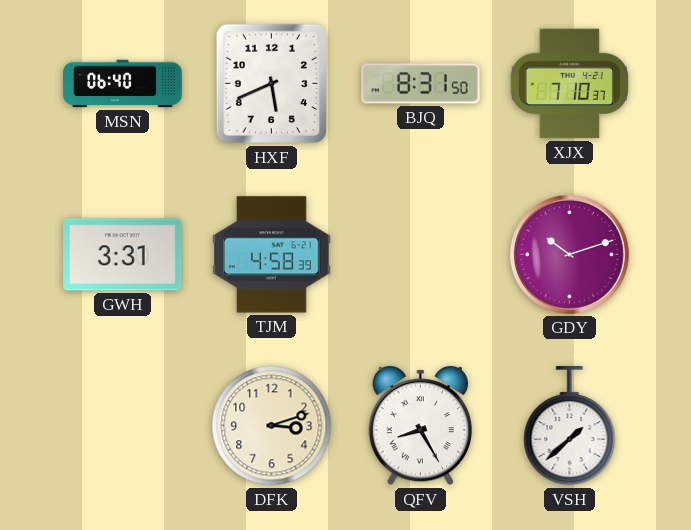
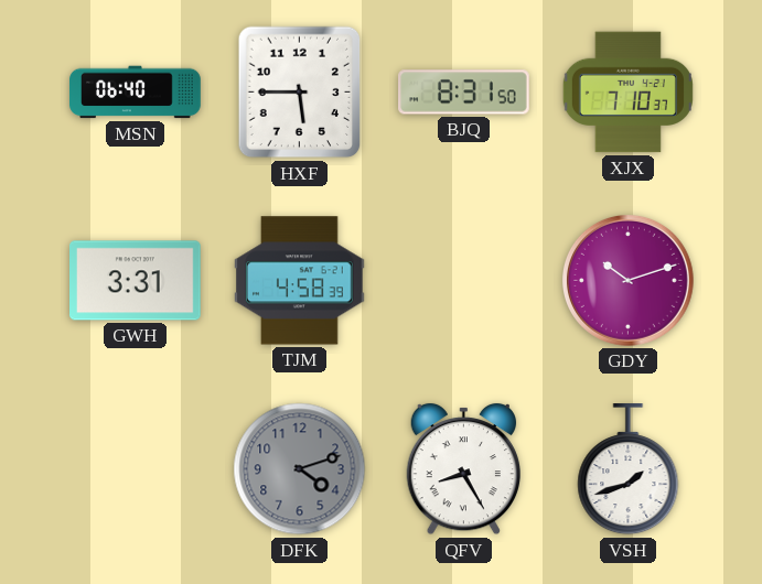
HXF: 5:41 -> 5:45
DFK: 3:12 -> 4:12
DFK dial: cream -> grey
VSH: 1:38 -> 1:42
